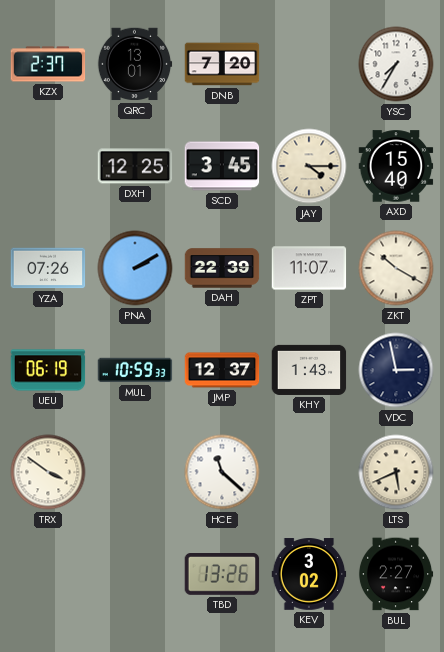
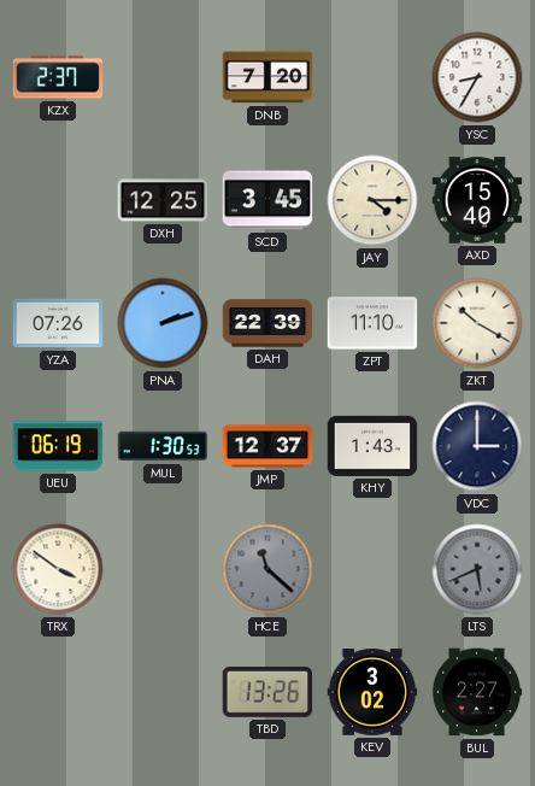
QRC: 13:01 -> none
YSC: 7:35 -> 8:35
PNA: 2:10 -> 2:12
ZPT: 11:07 -> 11:10
MUL: 10:59 -> 1:30
VDC: 2:58 -> 3:00
HCE dial: white -> grey
LTS dial: cream -> grey
